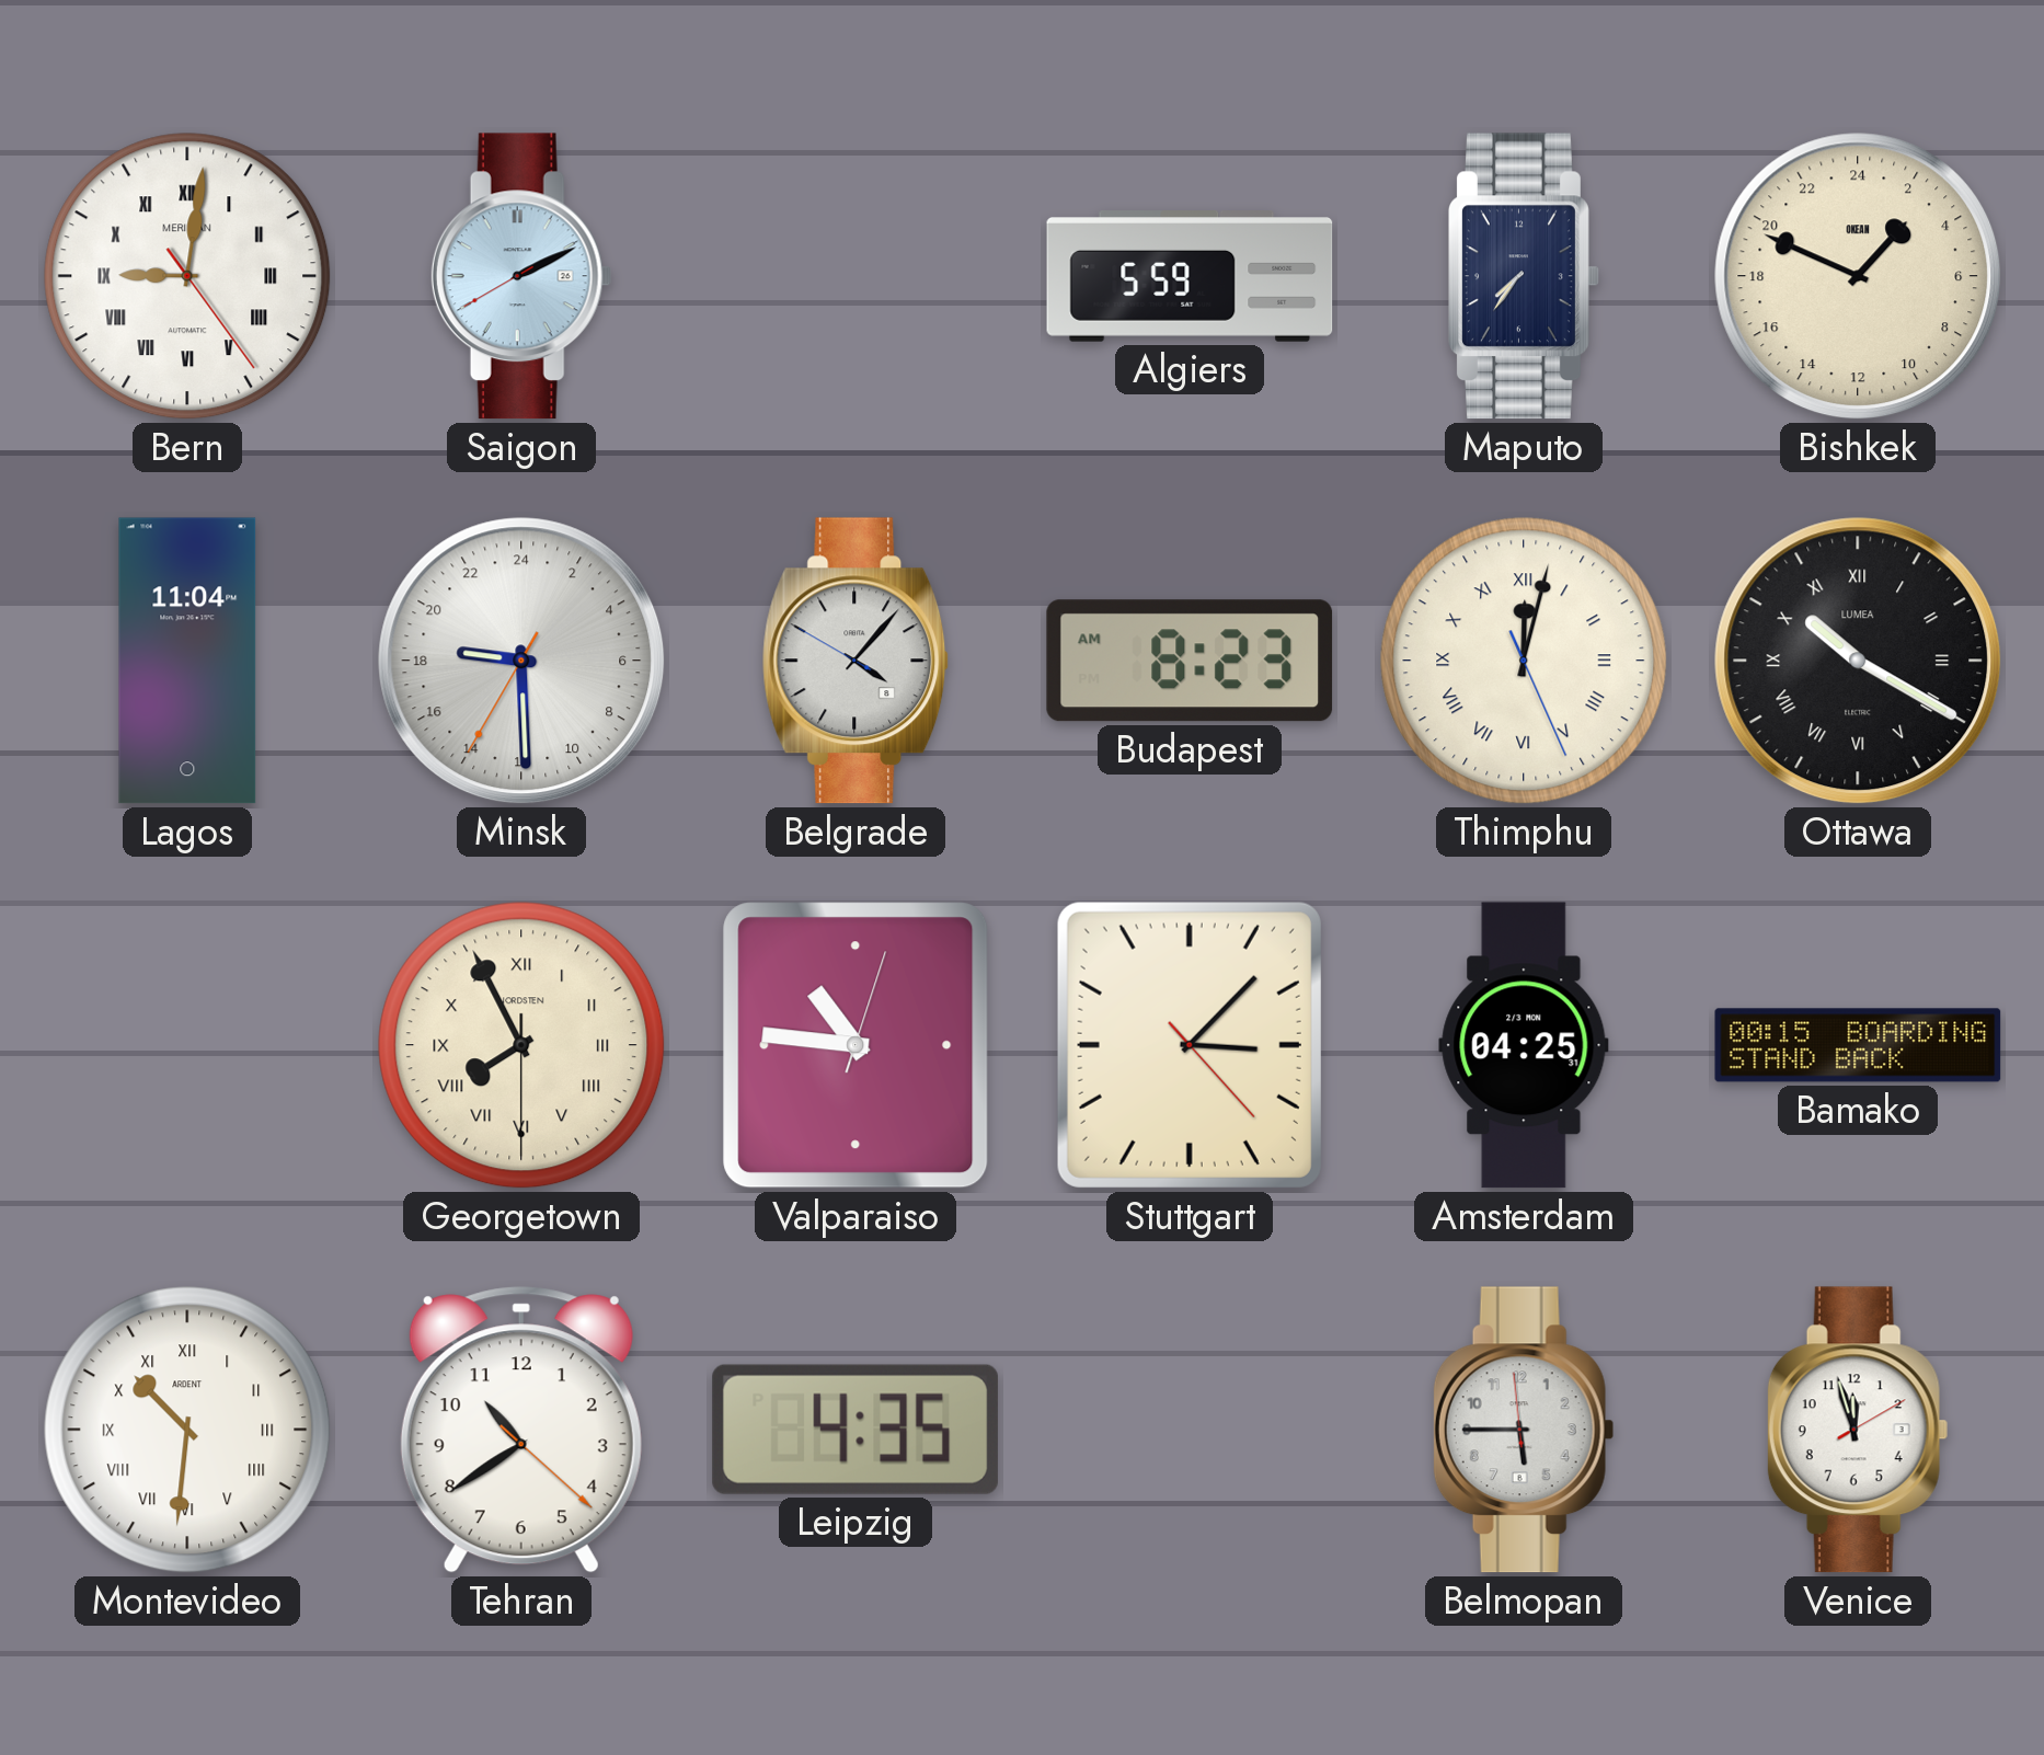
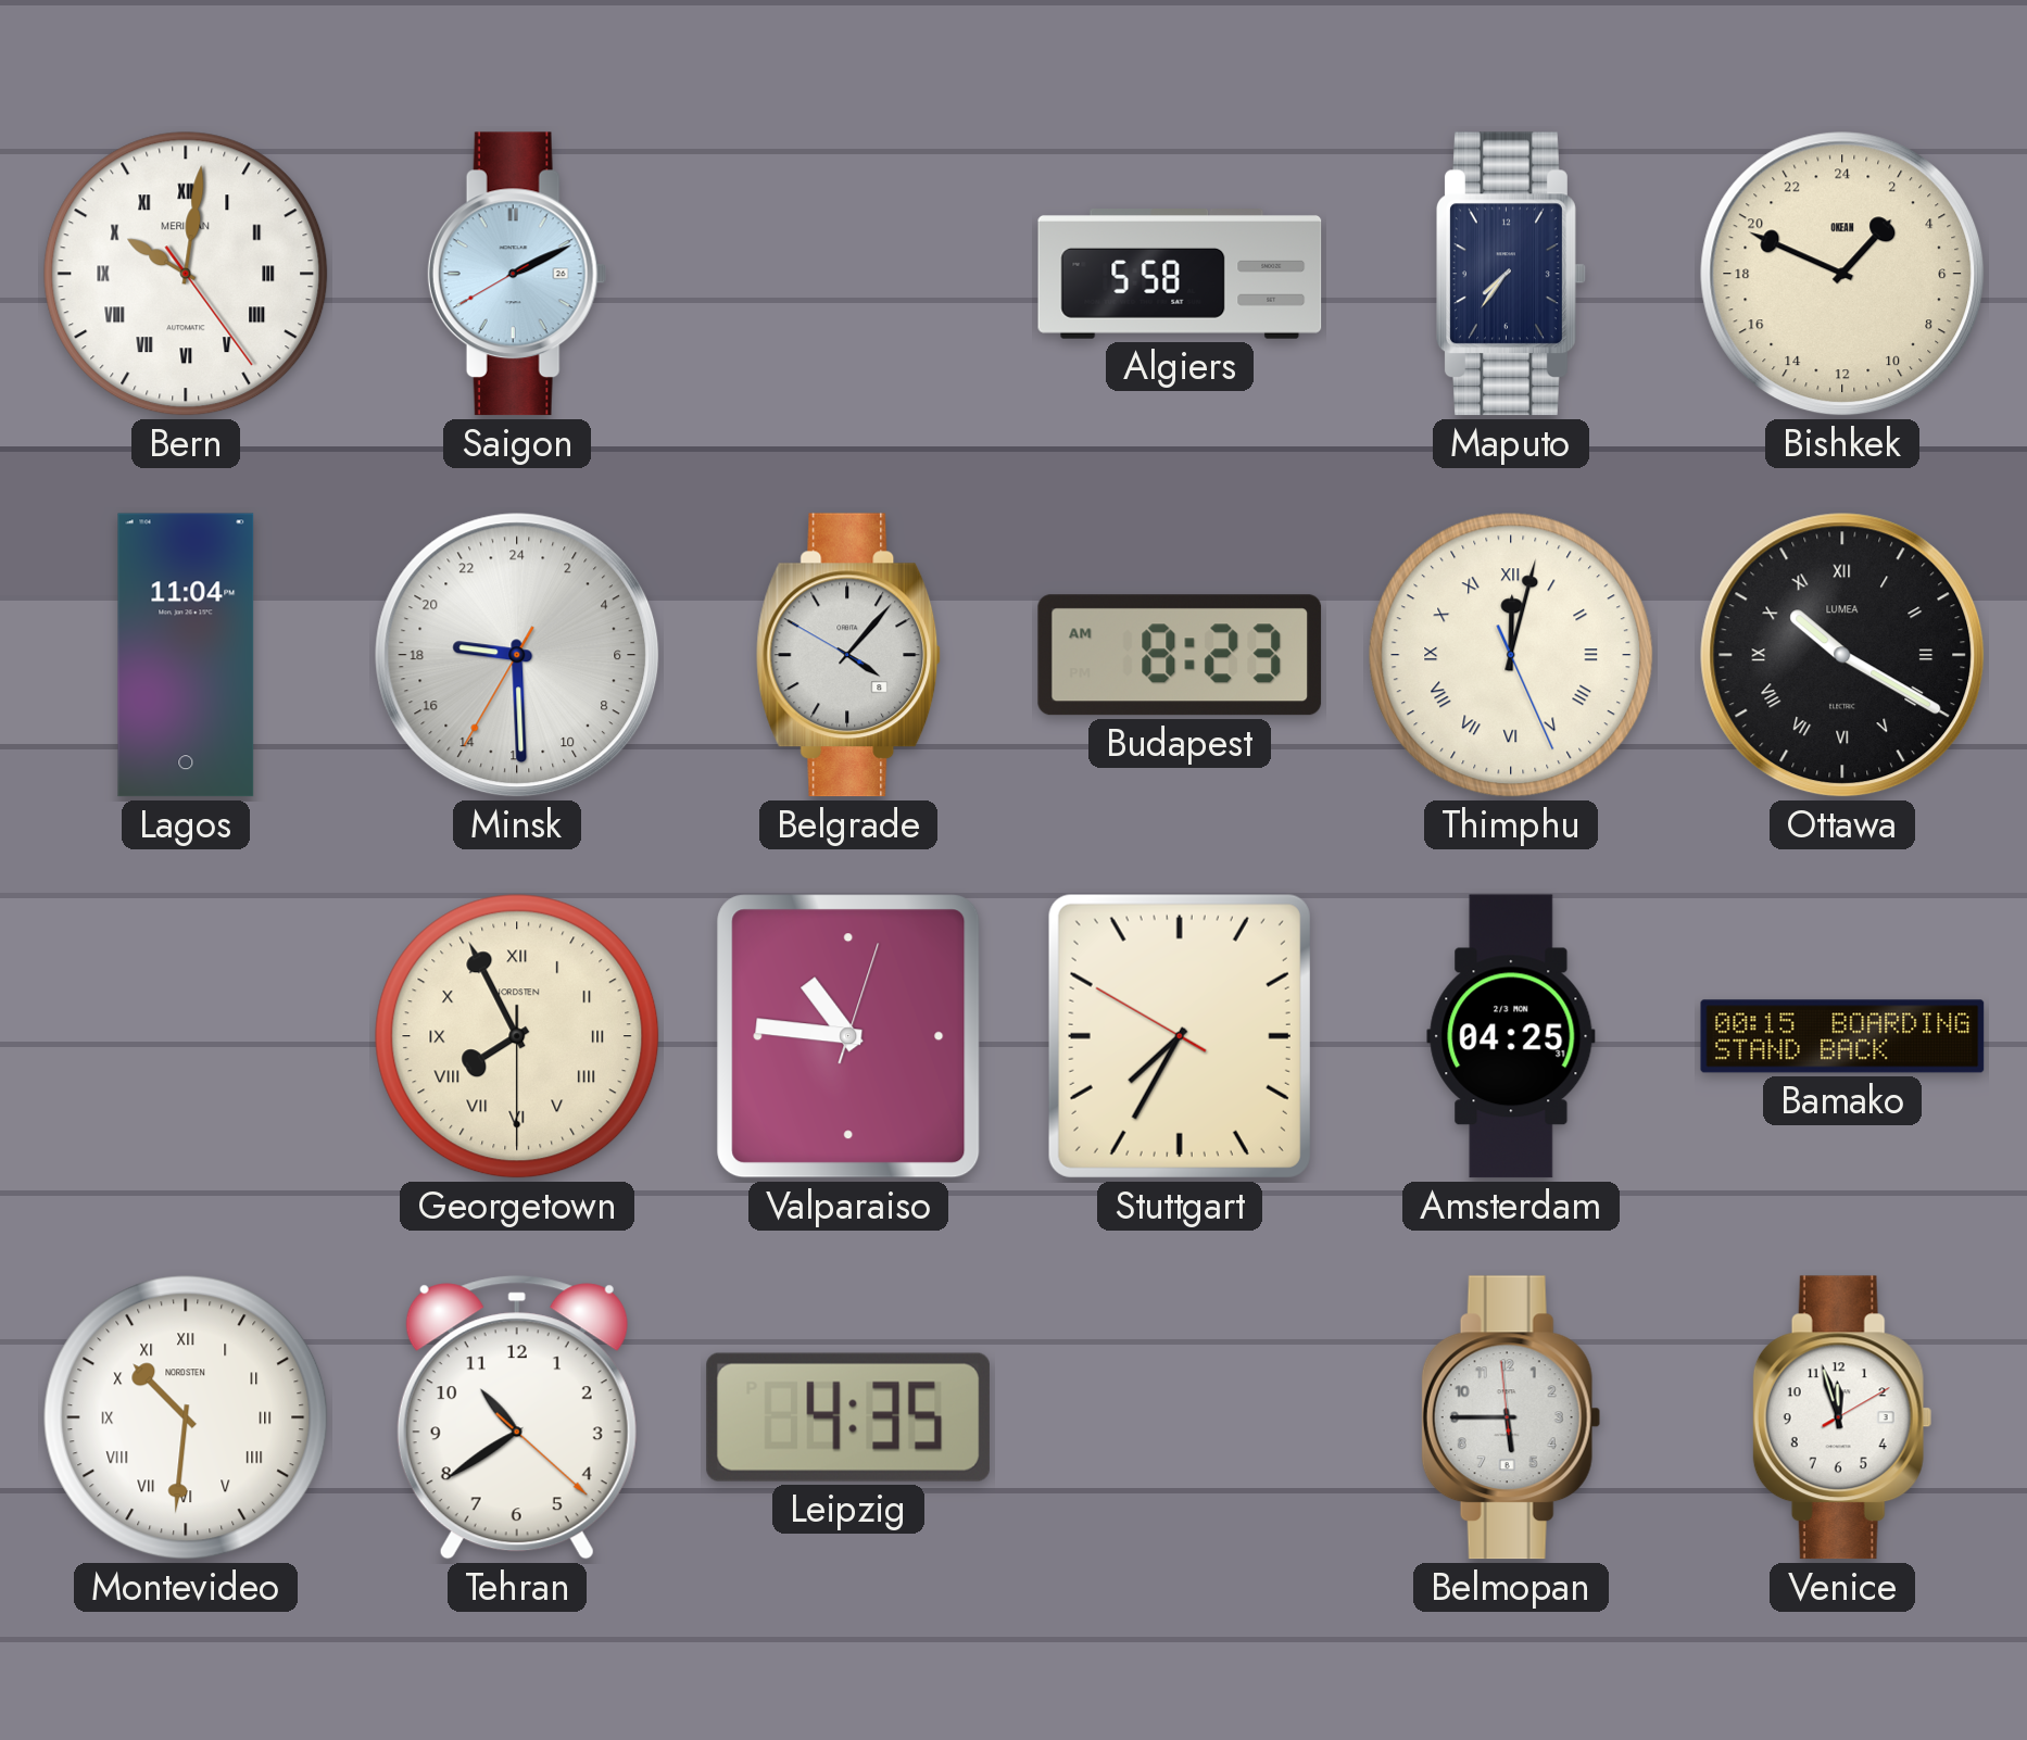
Bern: 9:01 -> 10:01
Algiers: 5:59 -> 5:58
Stuttgart: 3:07 -> 7:34
Montevideo brand: ARDENT -> NORDSTEN
